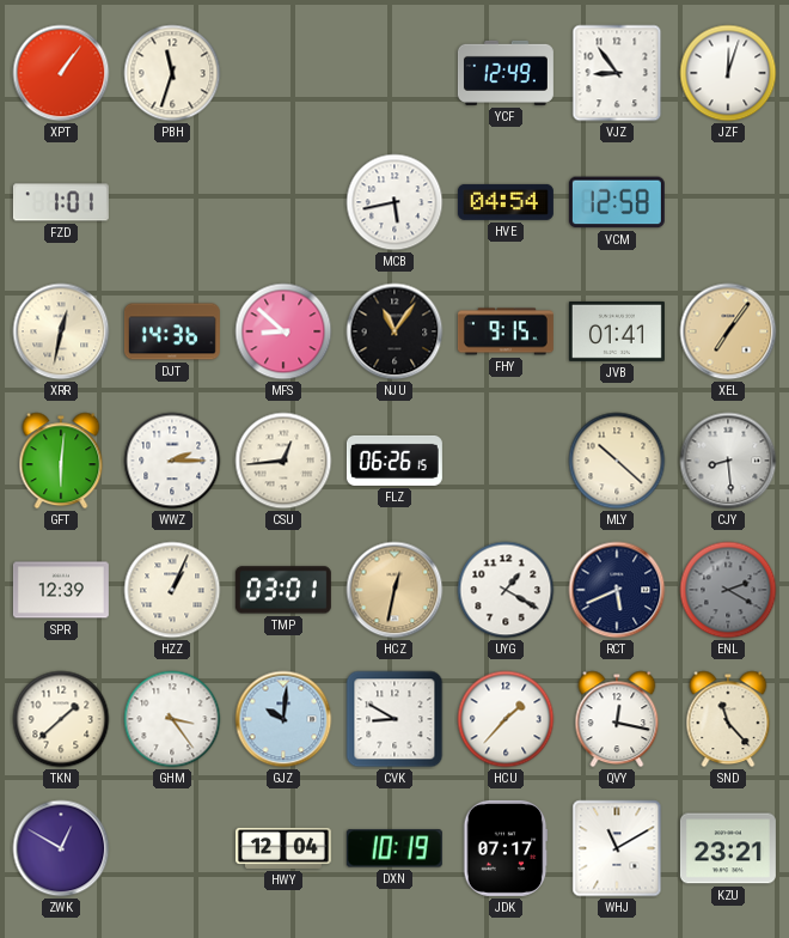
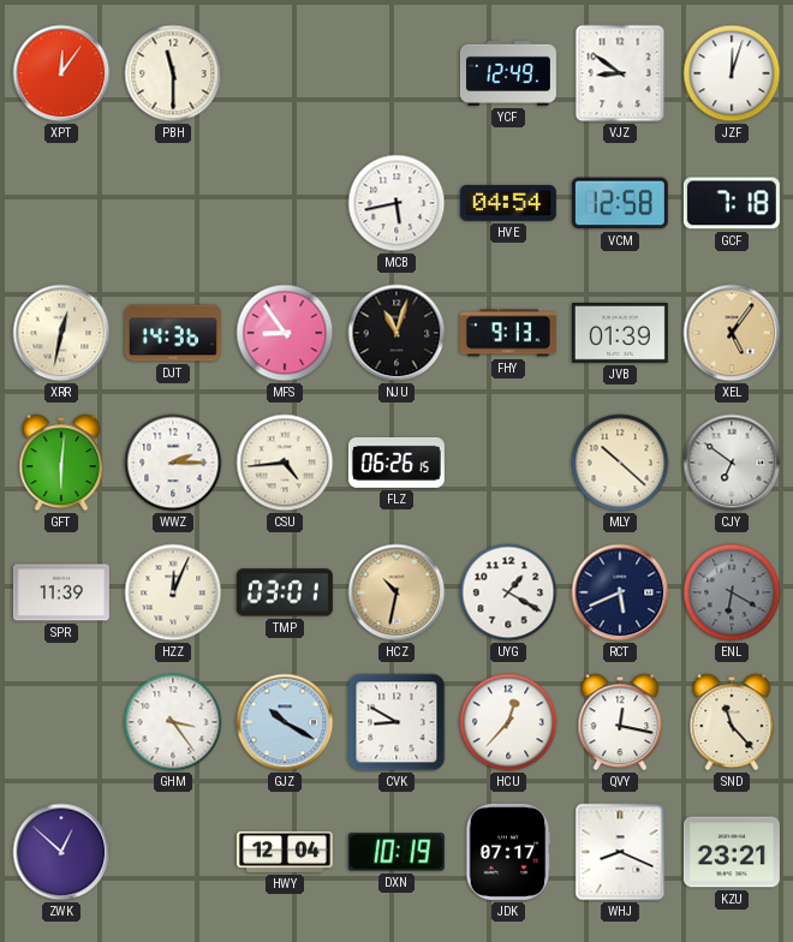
XPT: 1:06 -> 12:06
PBH: 11:33 -> 11:30
VJZ: 8:54 -> 8:51
FZD: 1:01 -> none
GCF: none -> 7:18
MFS: 8:52 -> 8:54
NJU: 11:06 -> 11:03
FHY: 9:15 -> 9:13
JVB: 01:41 -> 01:39
XEL: 7:06 -> 5:06
CSU: 12:44 -> 4:44
CJY: 8:29 -> 6:51
SPR: 12:39 -> 11:39
HZZ: 1:04 -> 12:04
HCZ: 12:32 -> 10:32
ENL: 2:20 -> 6:20
TKN: 1:38 -> none
GJZ: 10:01 -> 10:20
HCU: 1:37 -> 12:37
ZWK: 12:50 -> 12:52
WHJ: 11:10 -> 8:19
